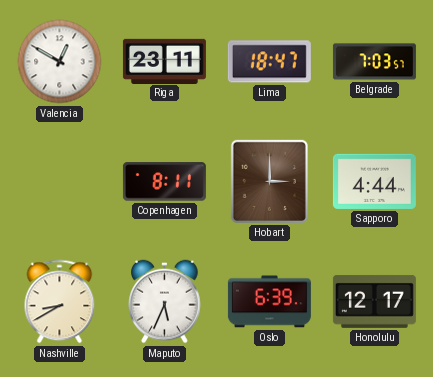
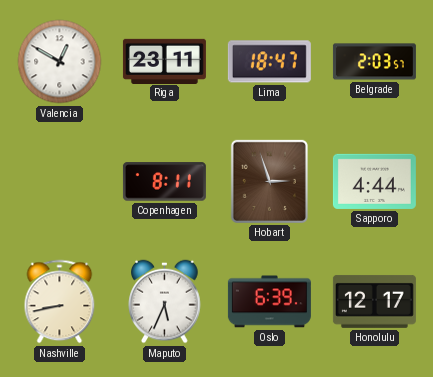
Belgrade: 7:03 -> 2:03
Hobart: 3:00 -> 2:57
Nashville: 8:40 -> 8:43
